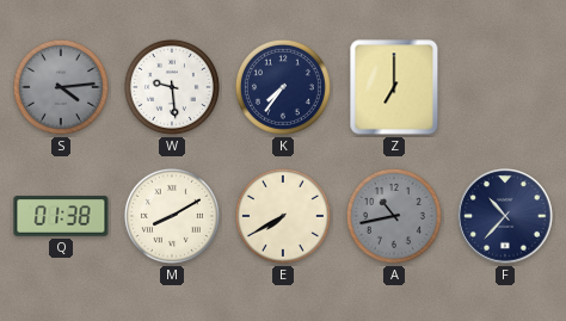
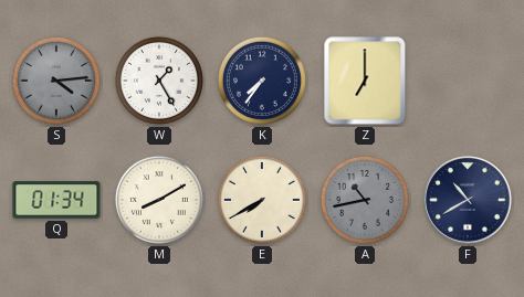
W: 9:29 -> 1:25
Q: 01:38 -> 01:34
F: 10:37 -> 10:40
